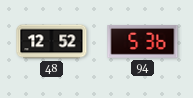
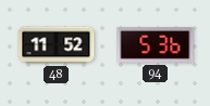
48: 12:52 -> 11:52
